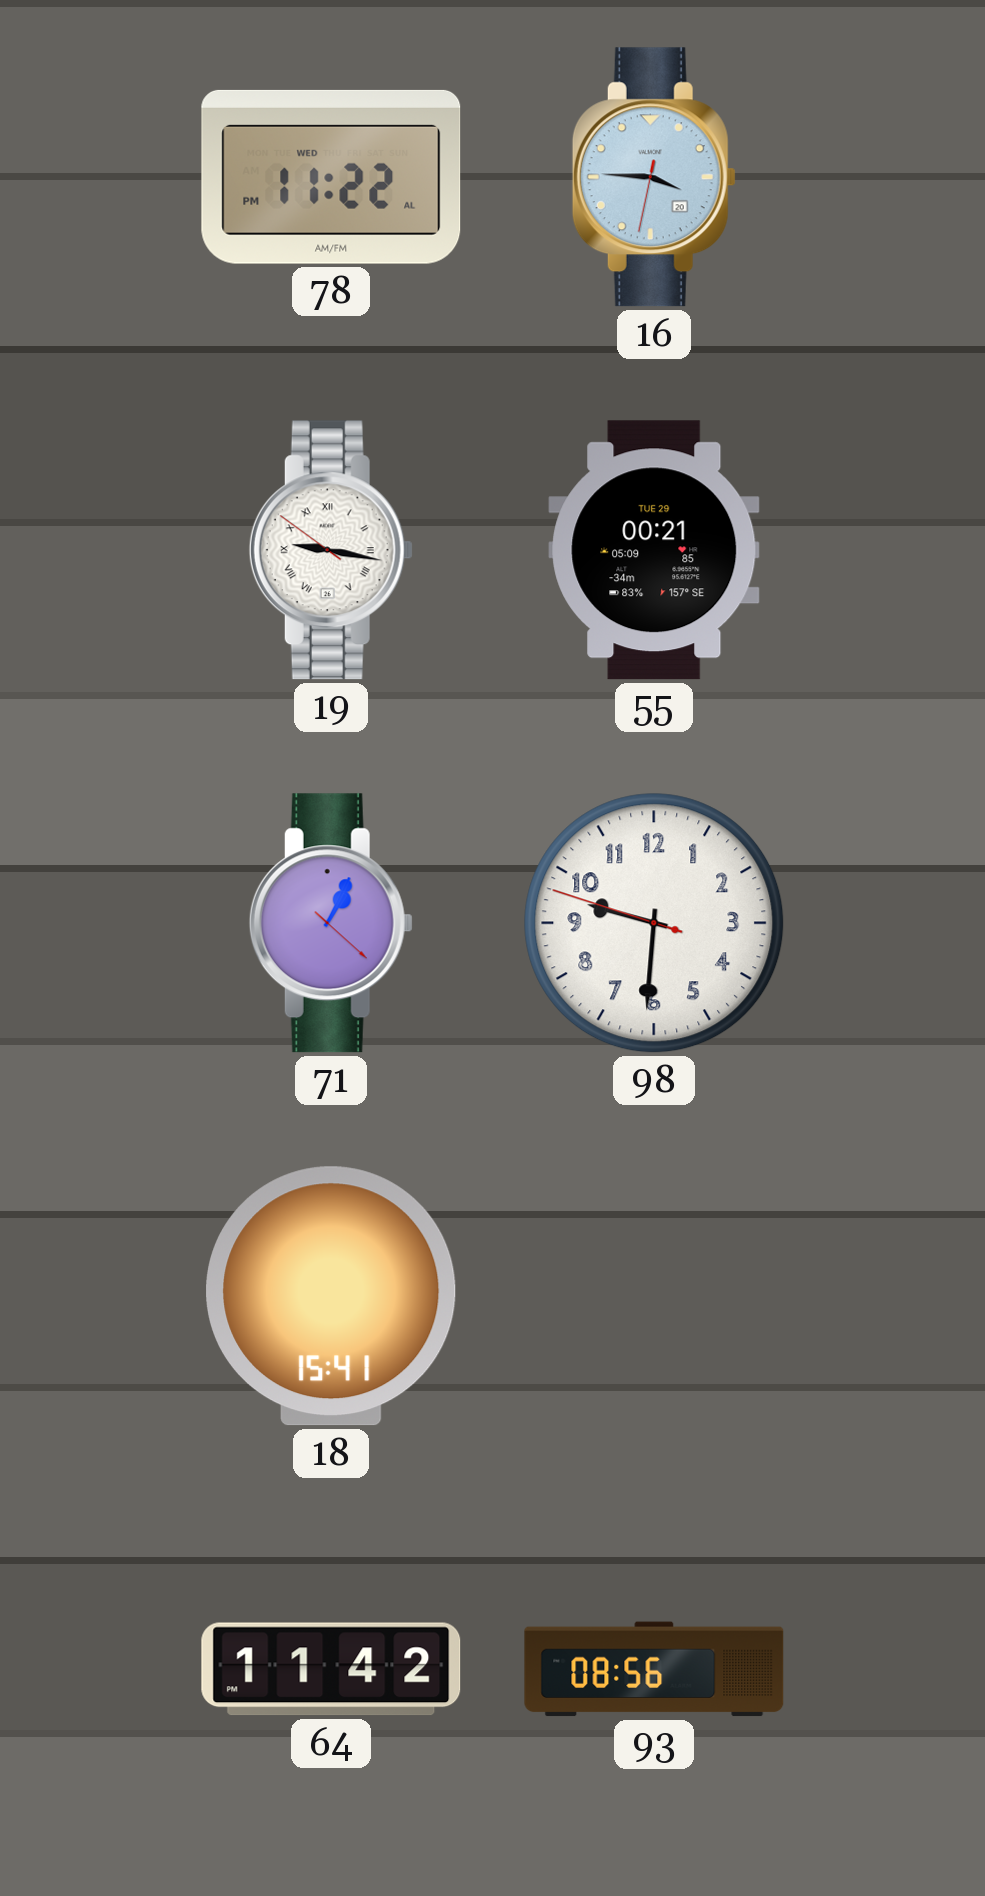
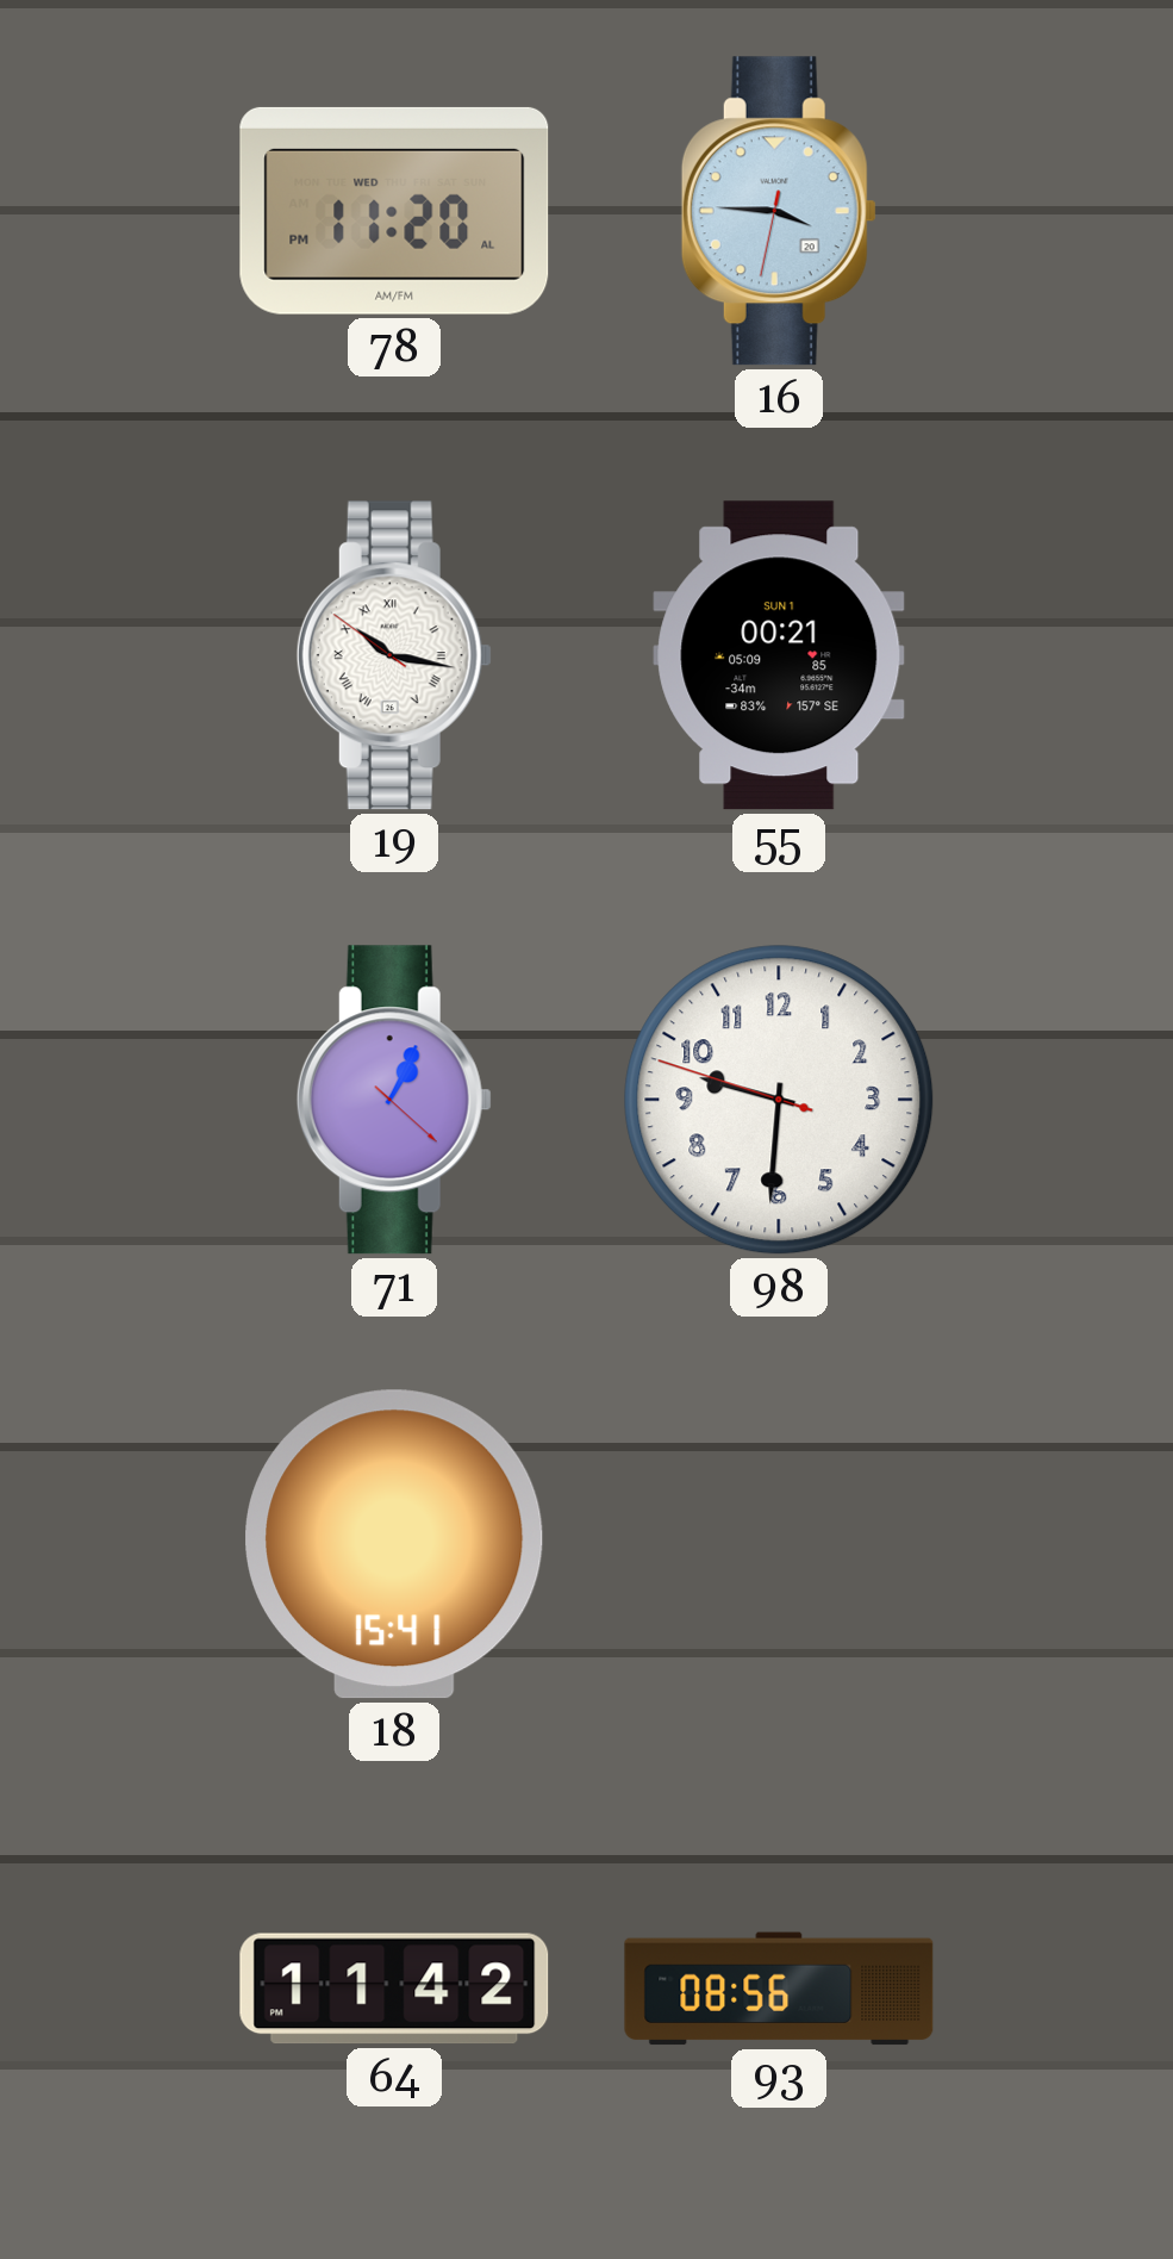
78: 11:22 -> 11:20
19: 9:16 -> 10:16
55 date: TUE 29 -> SUN 1
